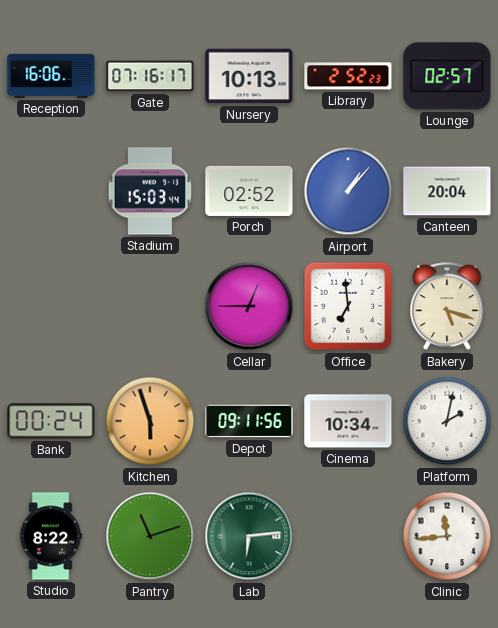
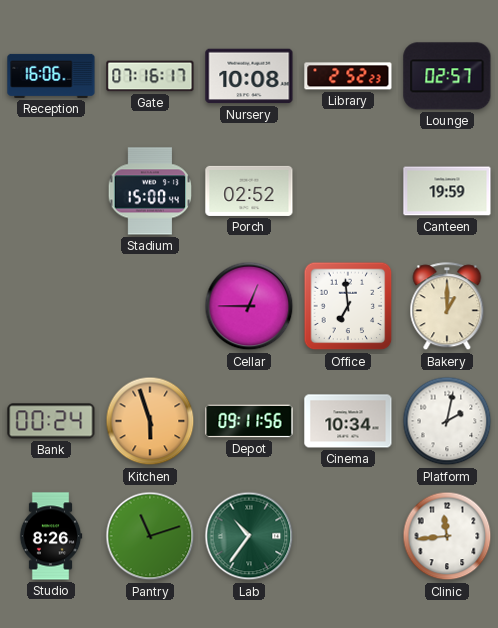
Nursery: 10:13 -> 10:08
Stadium: 15:03 -> 15:00
Airport: 1:07 -> none
Canteen: 20:04 -> 19:59
Bakery: 5:18 -> 1:00
Studio: 8:22 -> 8:26
Lab: 6:14 -> 10:36
